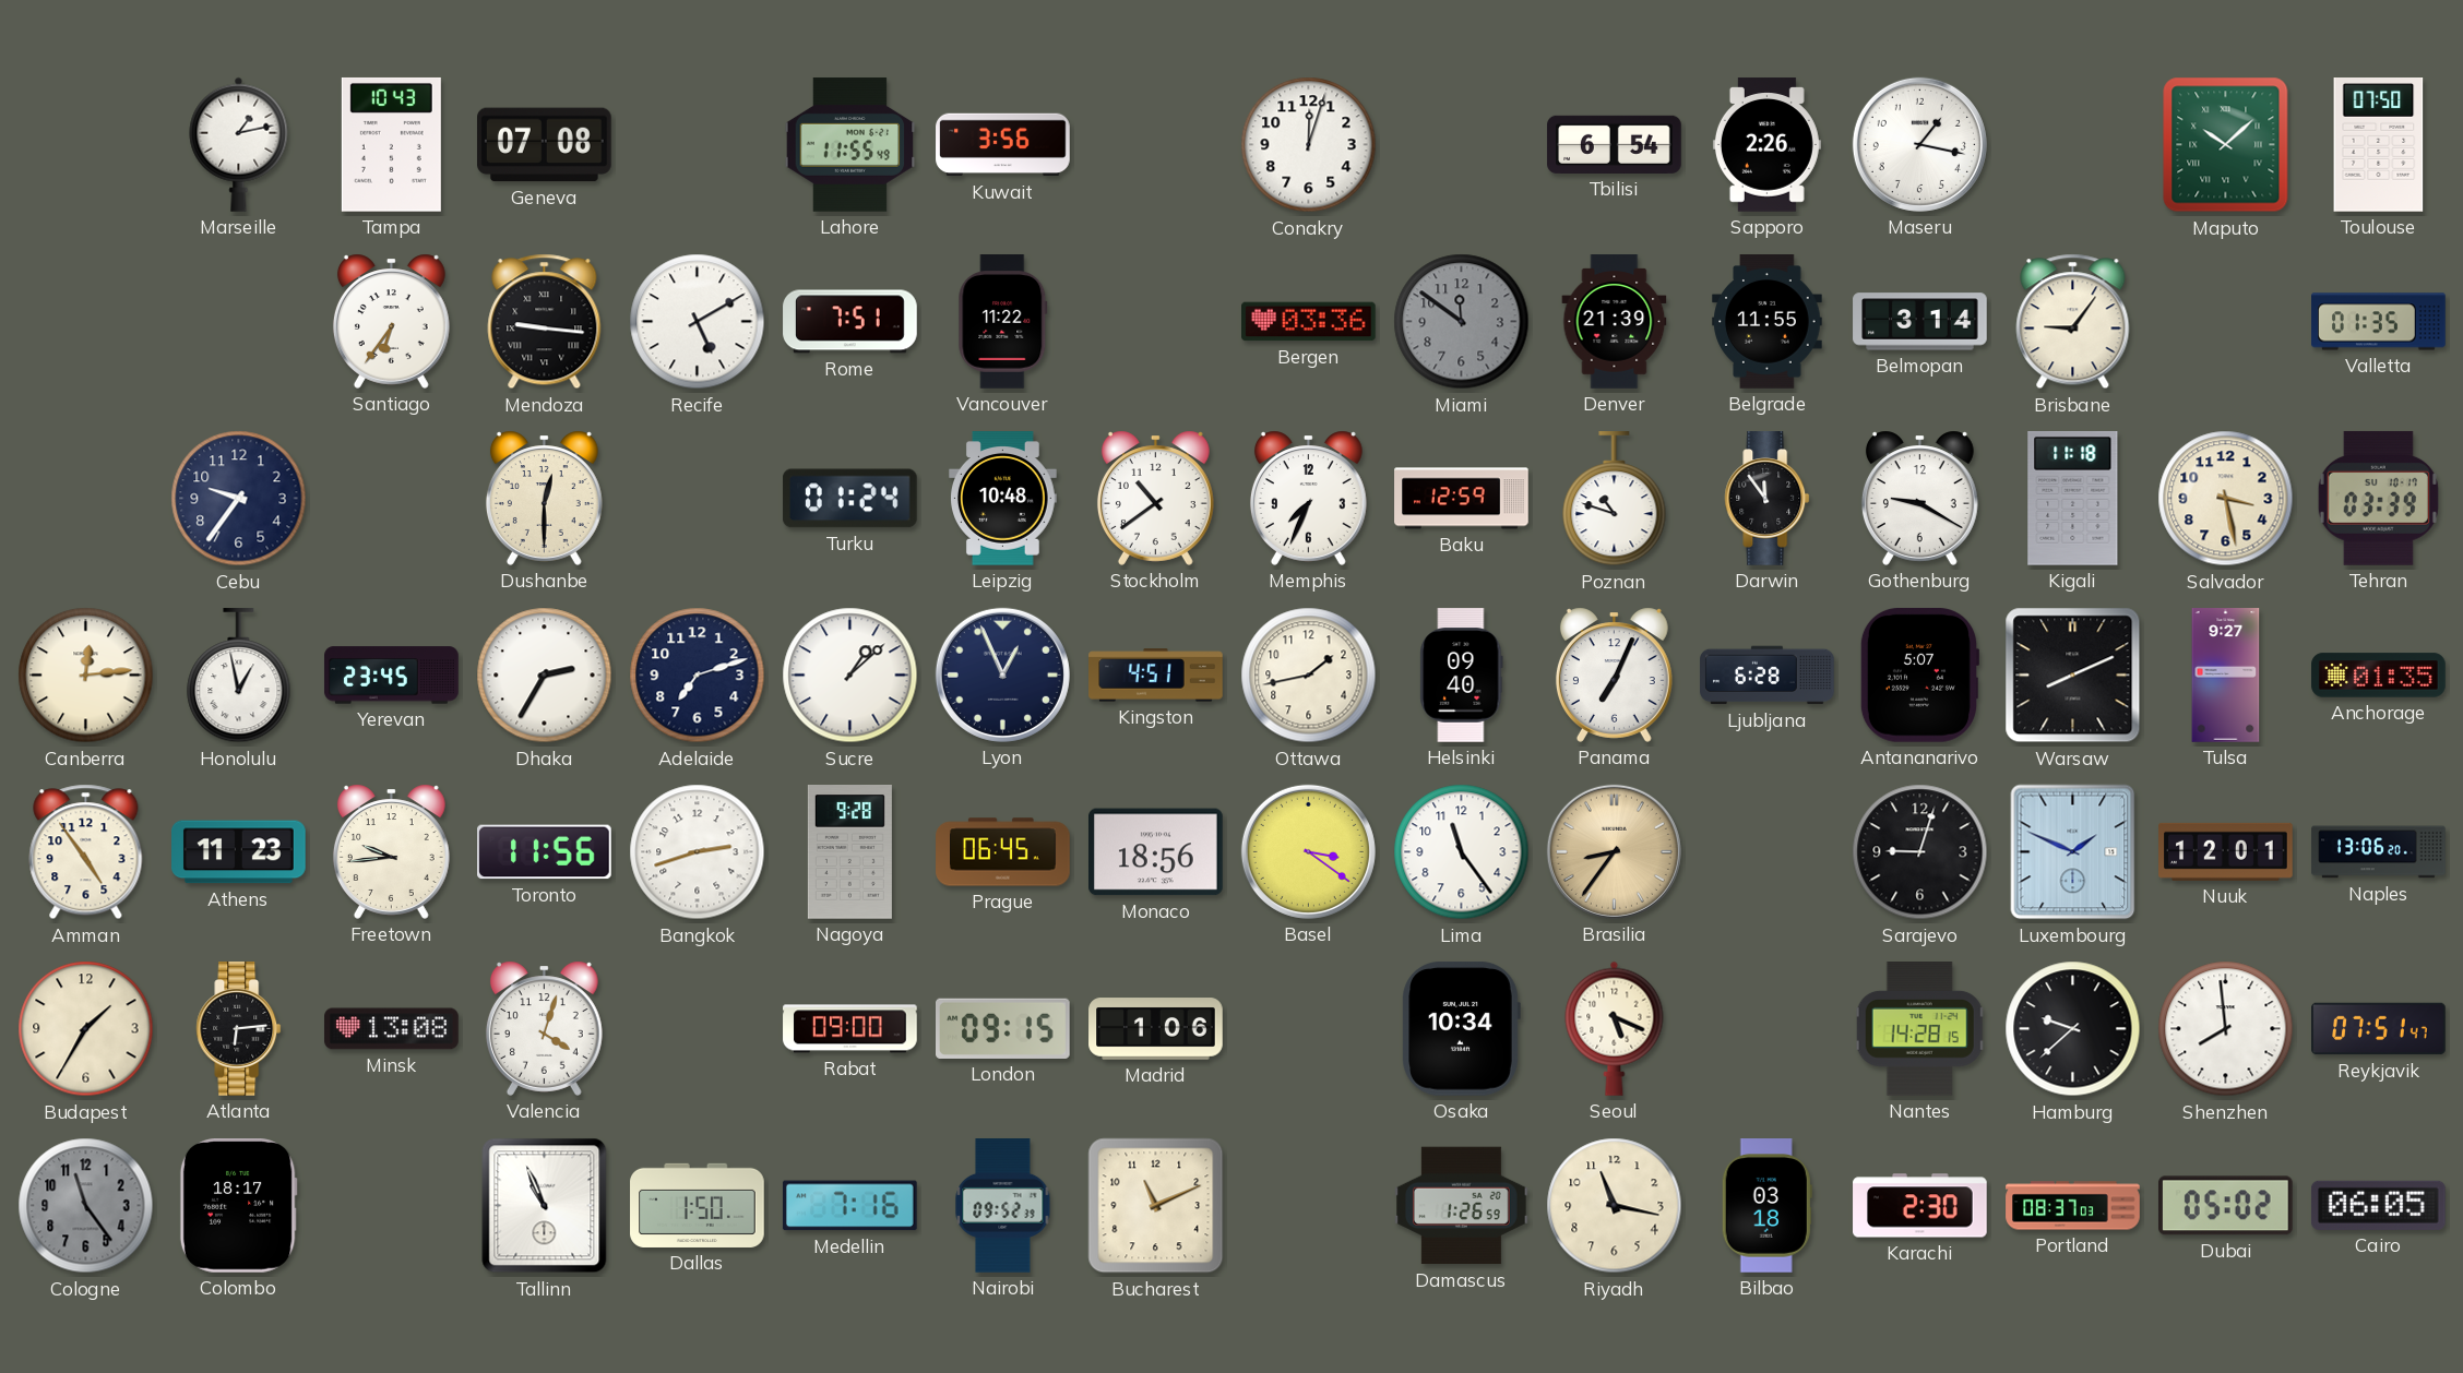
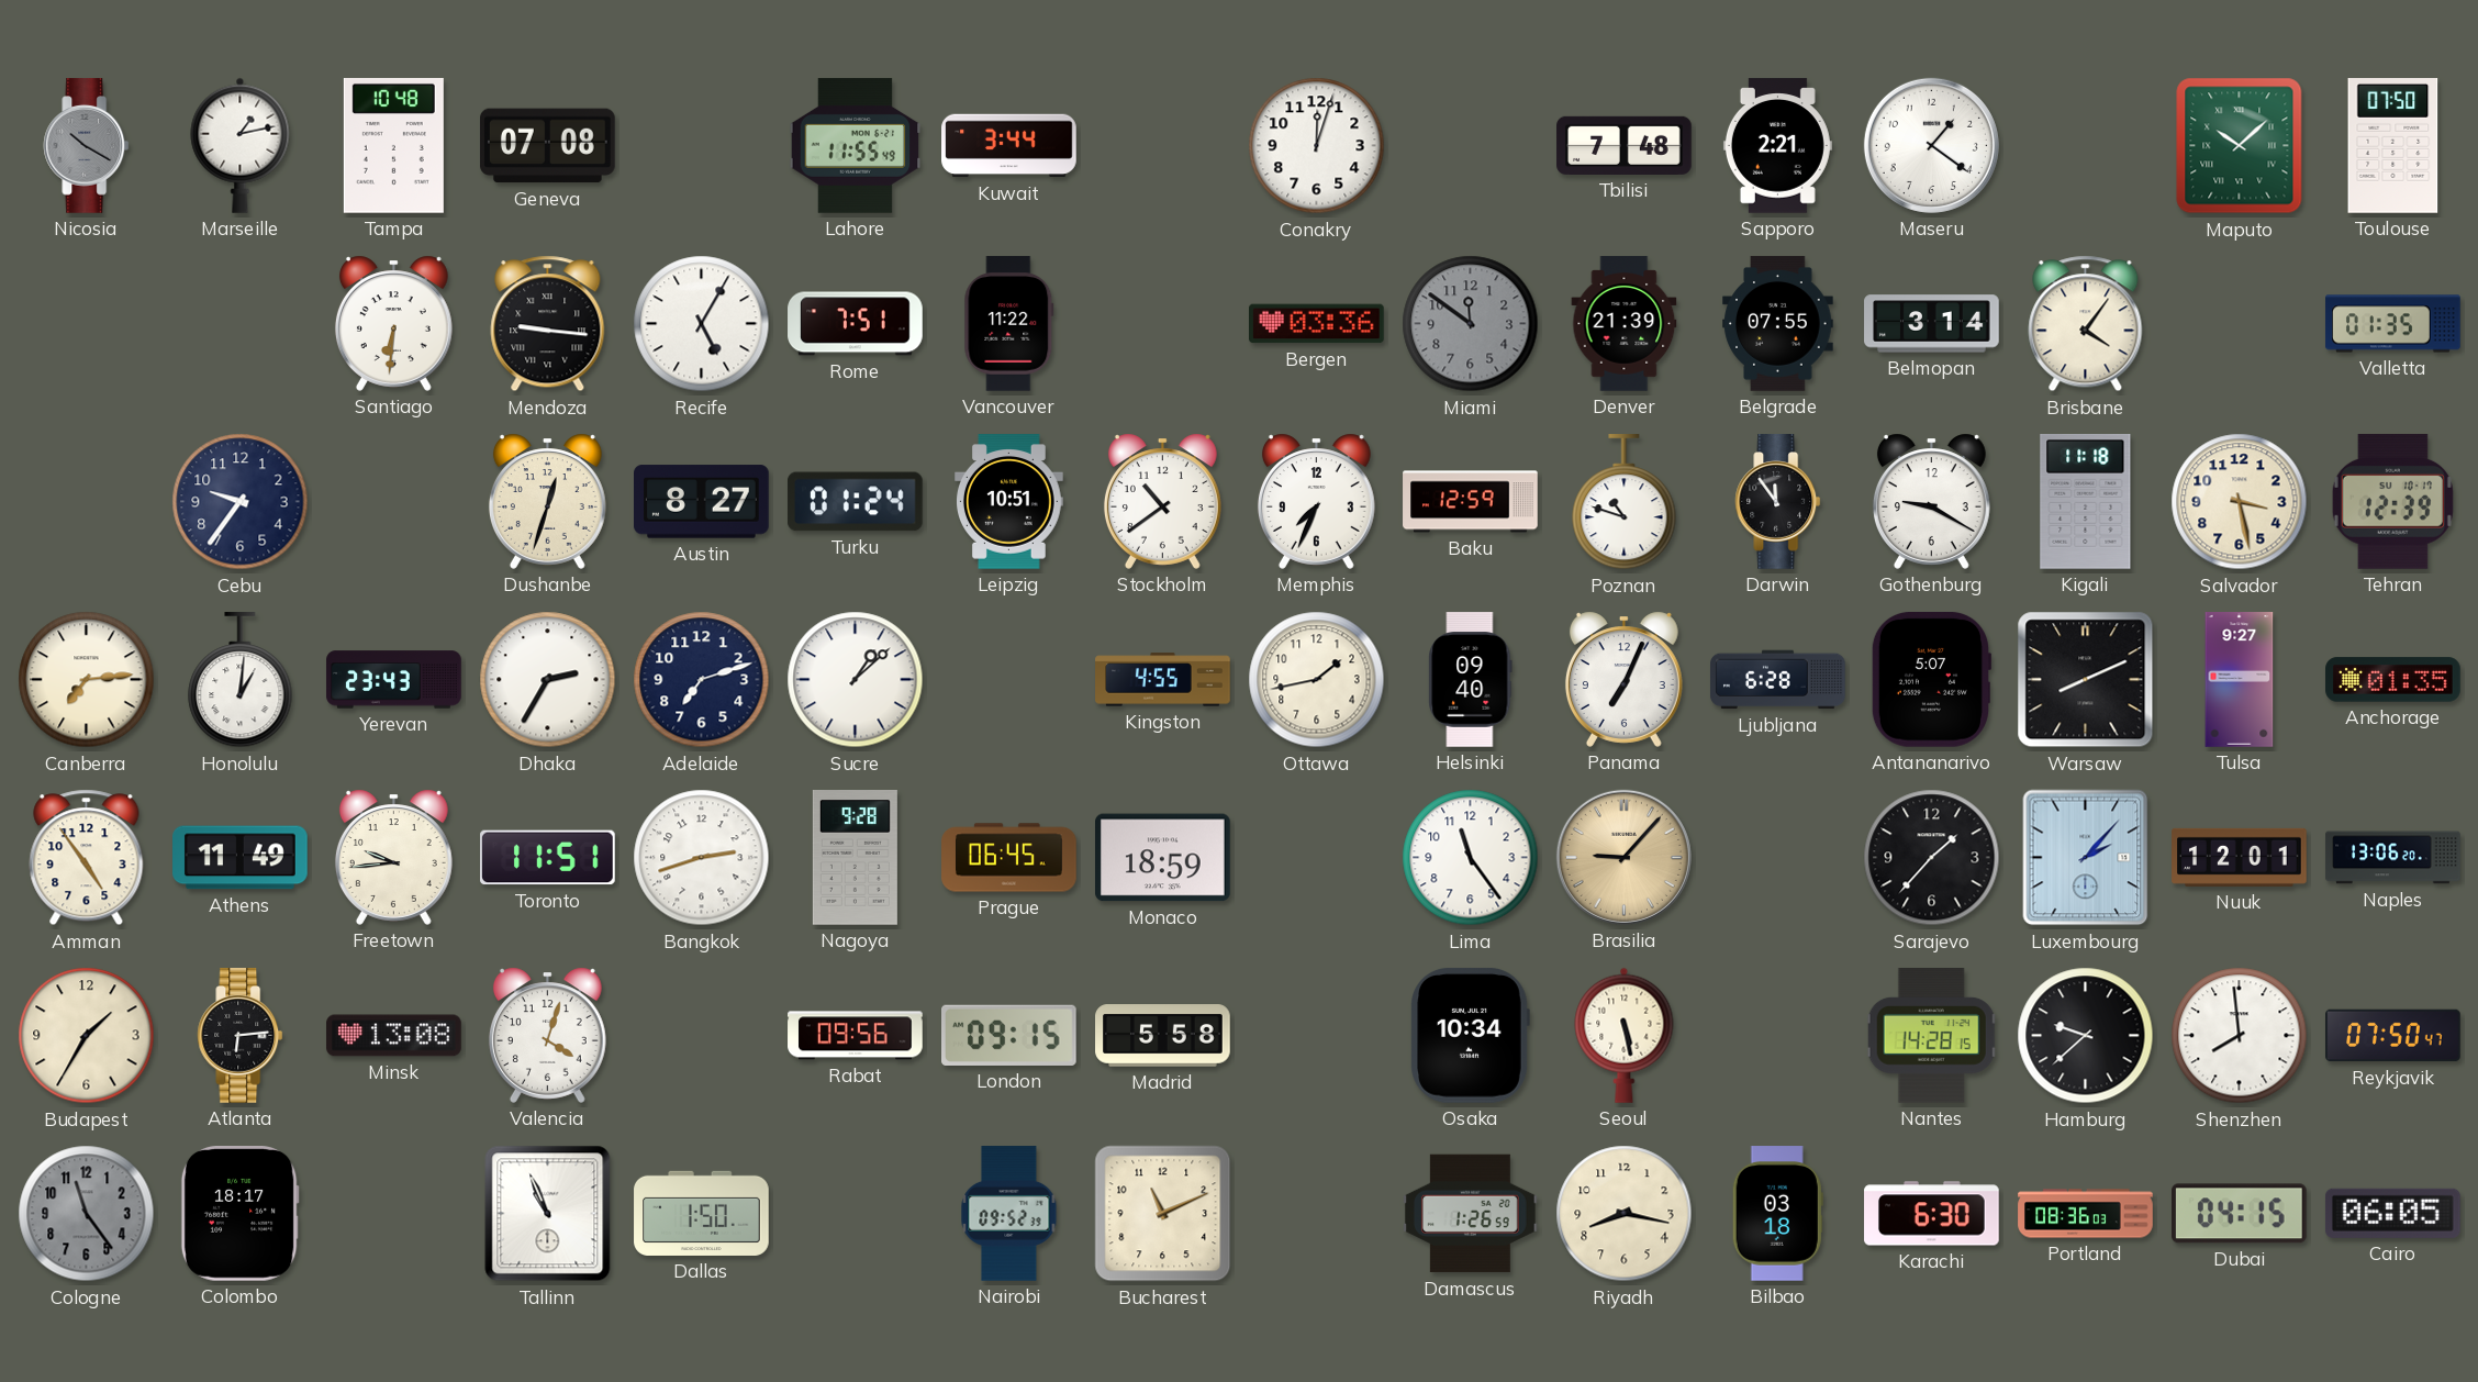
Nicosia: none -> 10:20
Tampa: 10:43 -> 10:48
Kuwait: 3:56 -> 3:44
Tbilisi: 6:54 -> 7:48
Sapporo: 2:26 -> 2:21
Maseru: 1:17 -> 1:21
Santiago: 6:36 -> 6:31
Recife: 5:10 -> 5:05
Belgrade: 11:55 -> 07:55
Brisbane: 9:06 -> 4:06
Dushanbe: 12:30 -> 12:33
Austin: none -> 8:27
Leipzig: 10:48 -> 10:51
Tehran: 03:39 -> 12:39
Canberra: 12:14 -> 7:14
Honolulu: 12:58 -> 1:01
Yerevan: 23:45 -> 23:43
Lyon: 12:56 -> none
Kingston: 4:51 -> 4:55
Athens: 11:23 -> 11:49
Toronto: 11:56 -> 11:51
Monaco: 18:56 -> 18:59
Basel: 3:21 -> none
Brasilia: 8:36 -> 9:07
Sarajevo: 9:03 -> 1:37
Luxembourg: 1:49 -> 2:07
Rabat: 09:00 -> 09:56
Madrid: 1:06 -> 5:58
Seoul: 5:19 -> 5:28
Reykjavik: 07:51 -> 07:50
Medellin: 7:16 -> none
Riyadh: 11:17 -> 8:17
Karachi: 2:30 -> 6:30
Portland: 08:37 -> 08:36
Dubai: 05:02 -> 04:15
